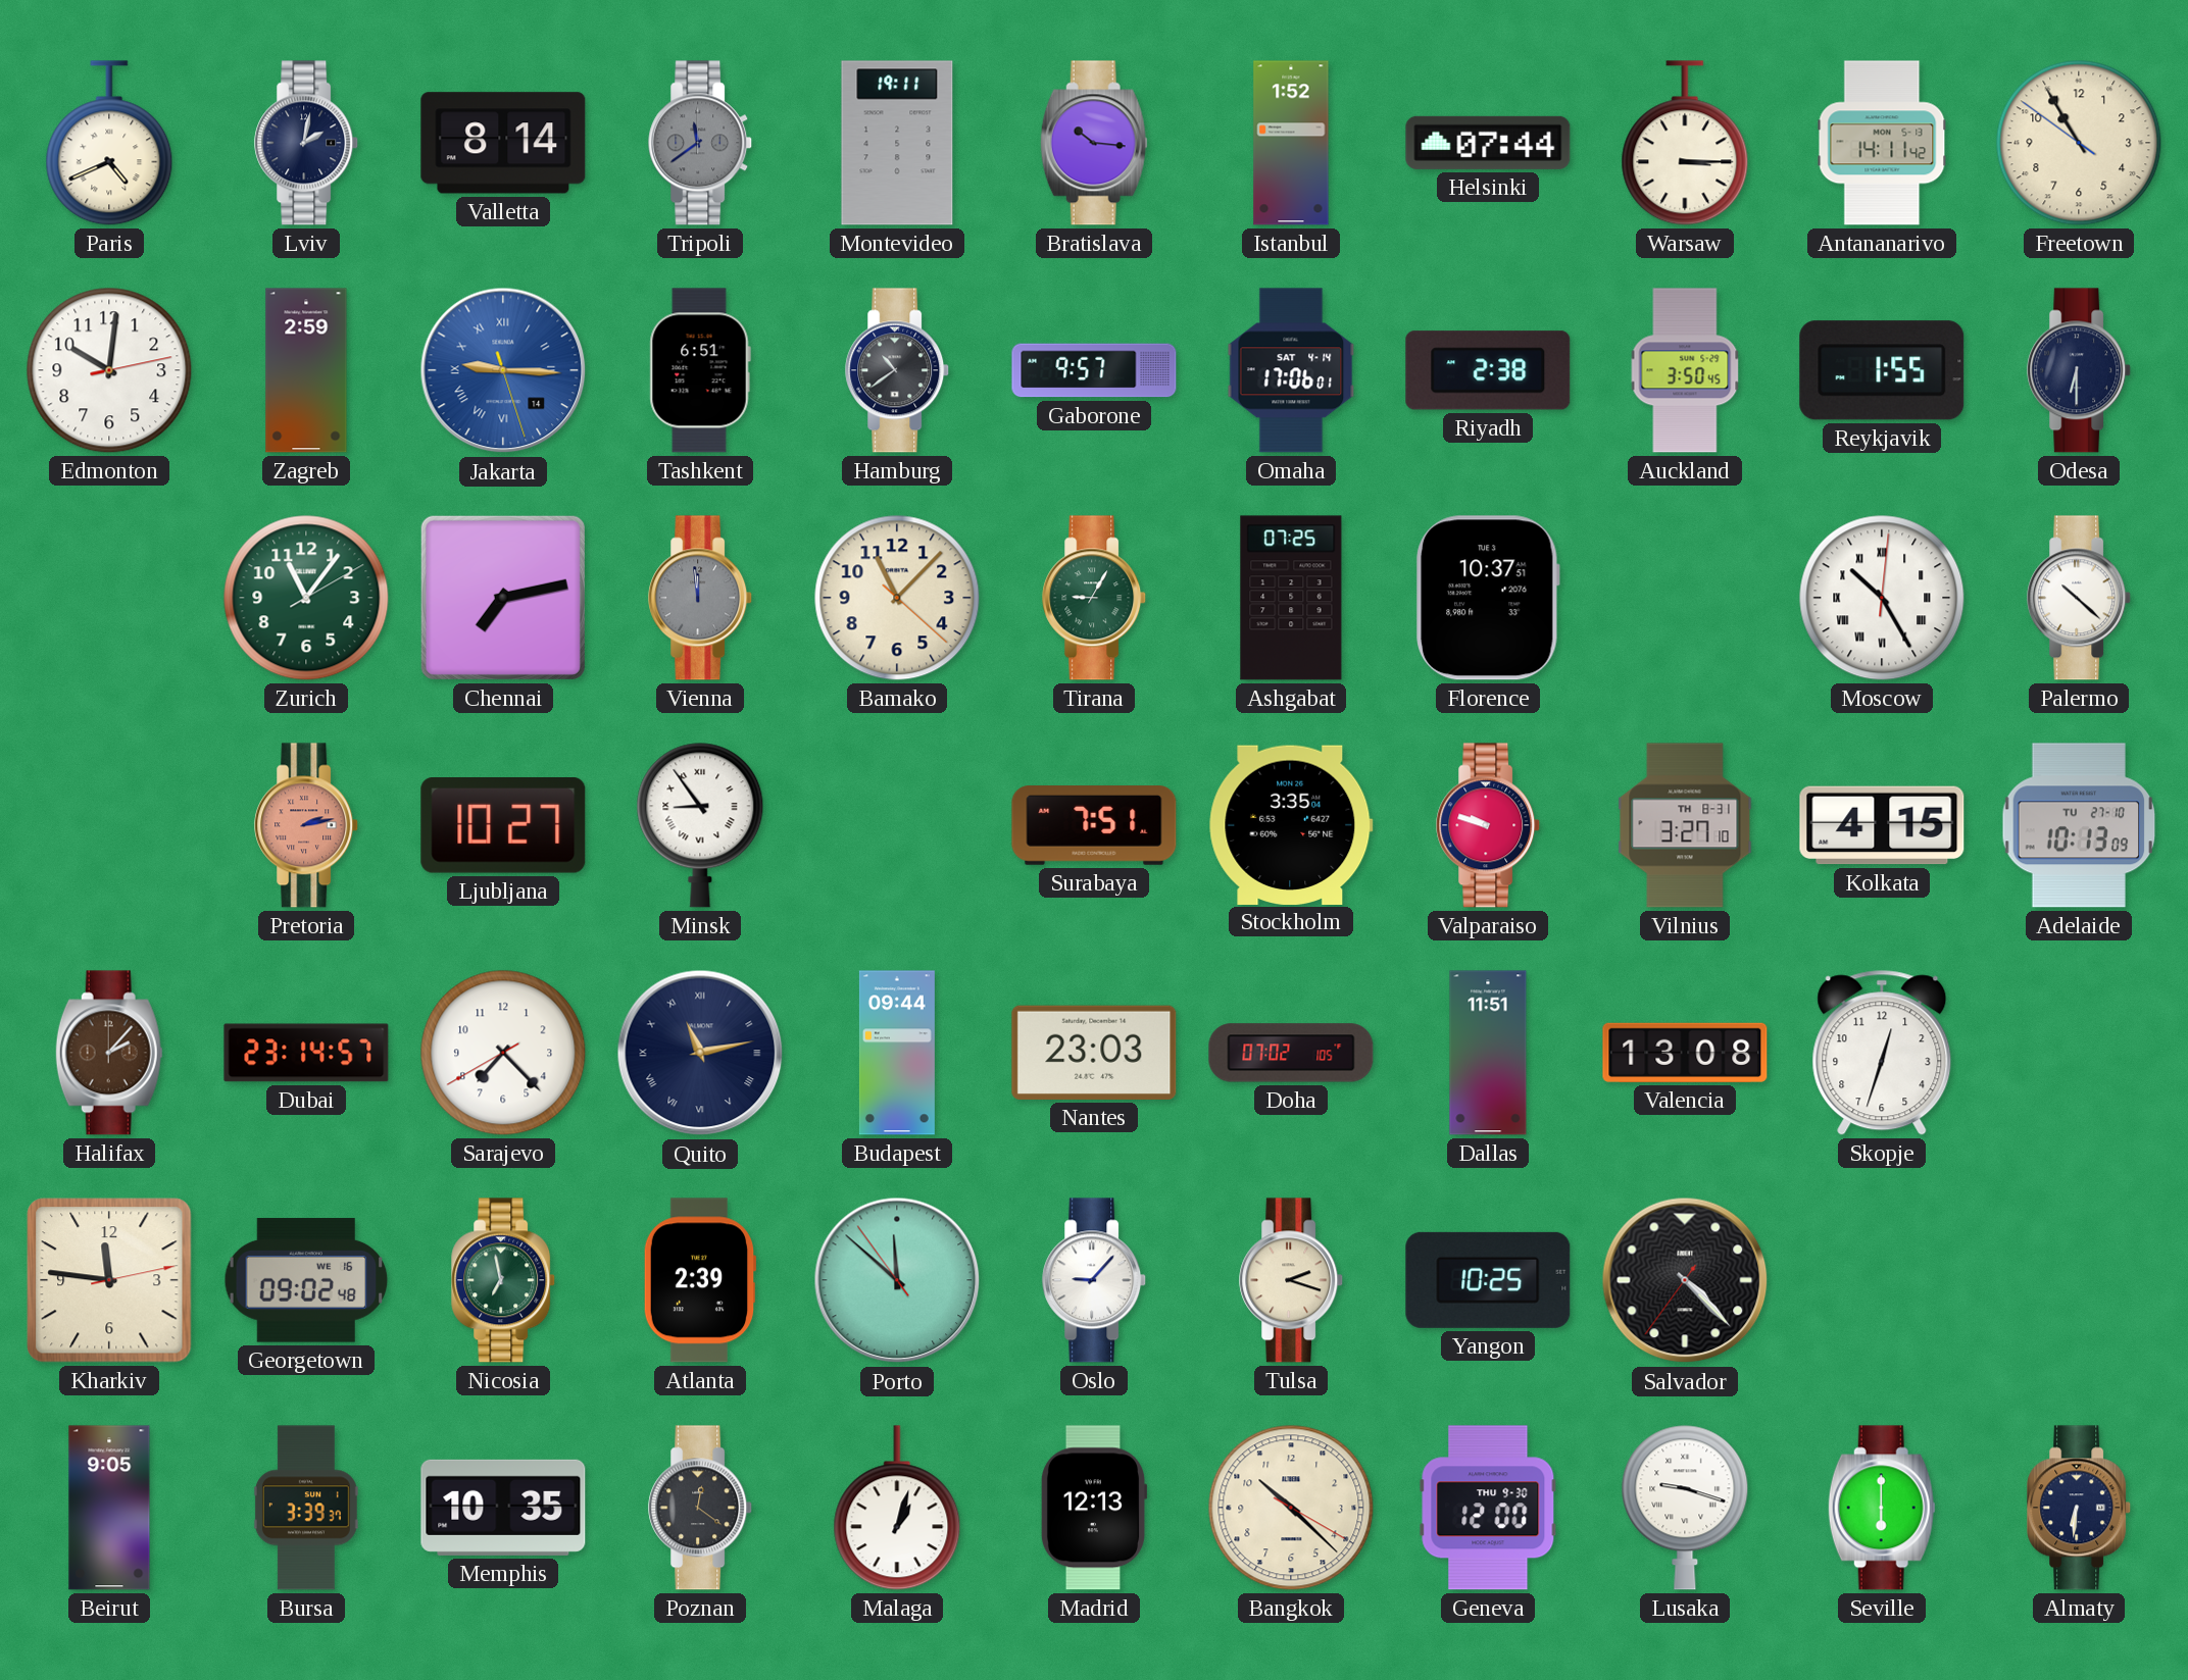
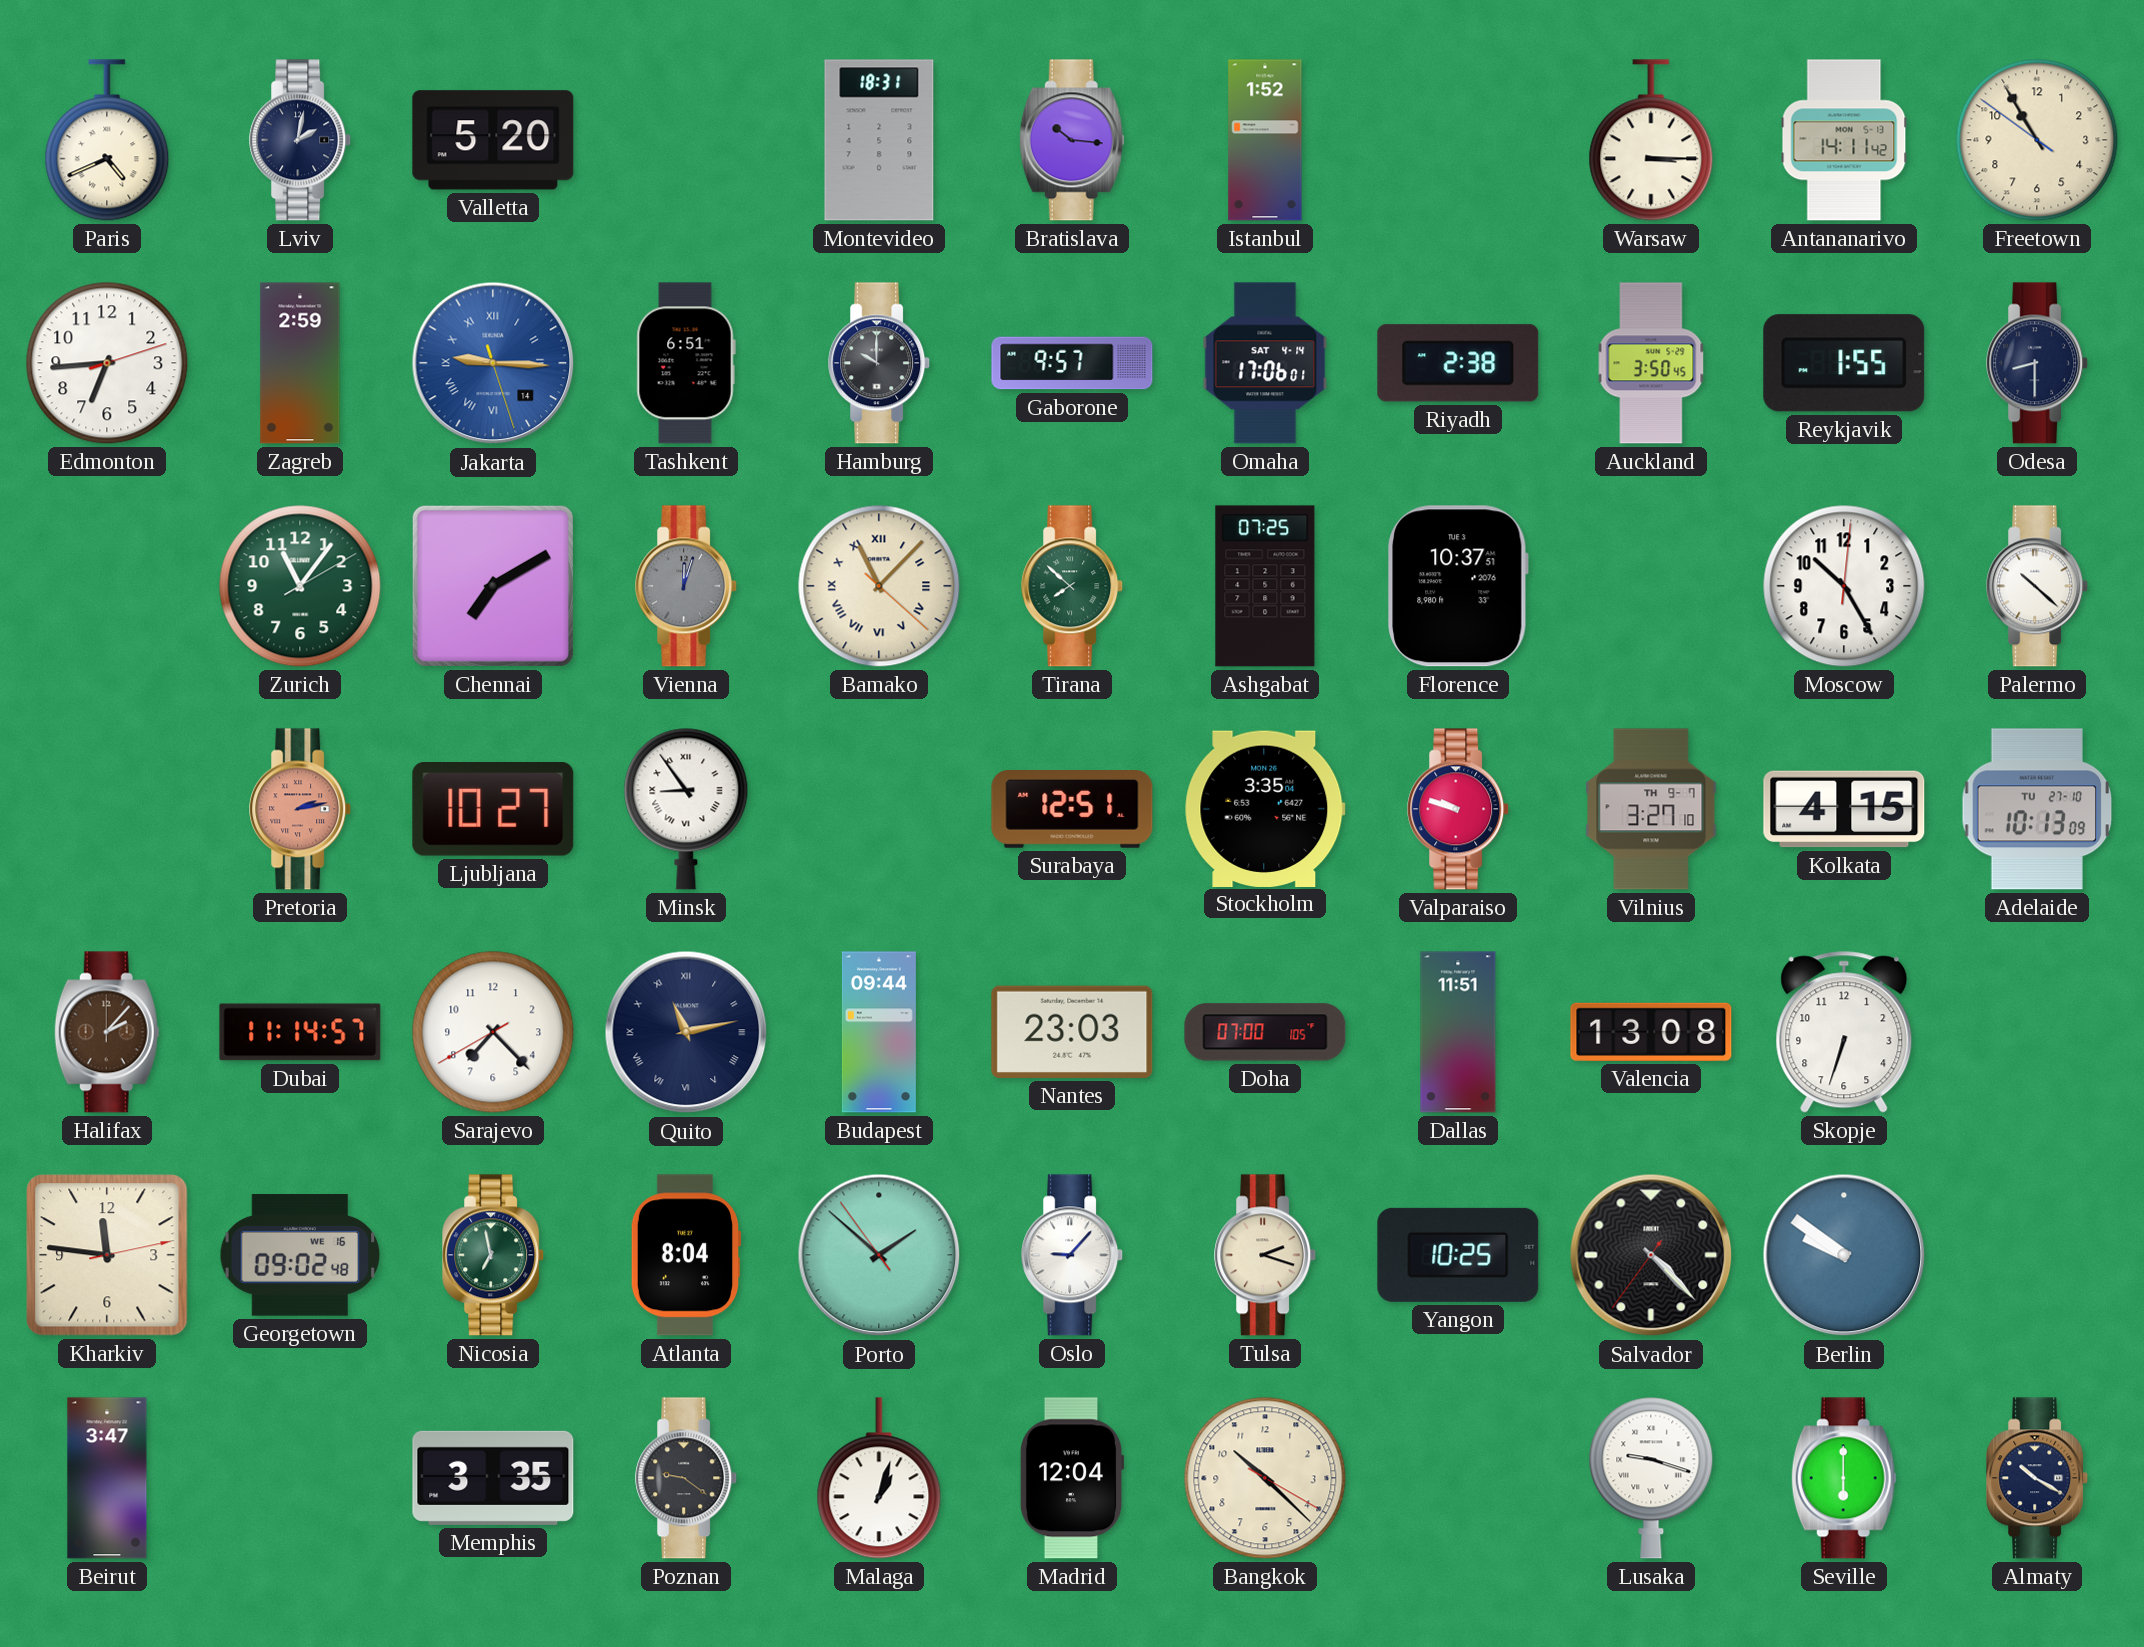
Valletta: 8:14 -> 5:20
Tripoli: 11:39 -> none
Montevideo: 19:11 -> 18:31
Helsinki: 07:44 -> none
Edmonton: 10:01 -> 6:44
Hamburg: 10:39 -> 10:00
Odesa: 6:30 -> 8:30
Chennai: 7:13 -> 7:10
Vienna: 11:59 -> 12:03
Bamako numerals: Arabic -> Roman
Tirana: 9:05 -> 7:52
Moscow numerals: Roman -> Arabic
Surabaya: 7:51 -> 12:51
Vilnius date: TH 8-31 -> TH 9-7
Dubai: 23:14 -> 11:14
Doha: 07:02 -> 07:00
Skopje: 12:33 -> 6:33
Atlanta: 2:39 -> 8:04
Porto: 11:51 -> 1:51
Berlin: none -> 9:51
Beirut: 9:05 -> 3:47
Bursa: 3:39 -> none
Memphis: 10:35 -> 3:35
Poznan: 12:21 -> 9:21
Madrid: 12:13 -> 12:04
Geneva: 12:00 -> none
Almaty: 6:31 -> 10:20
